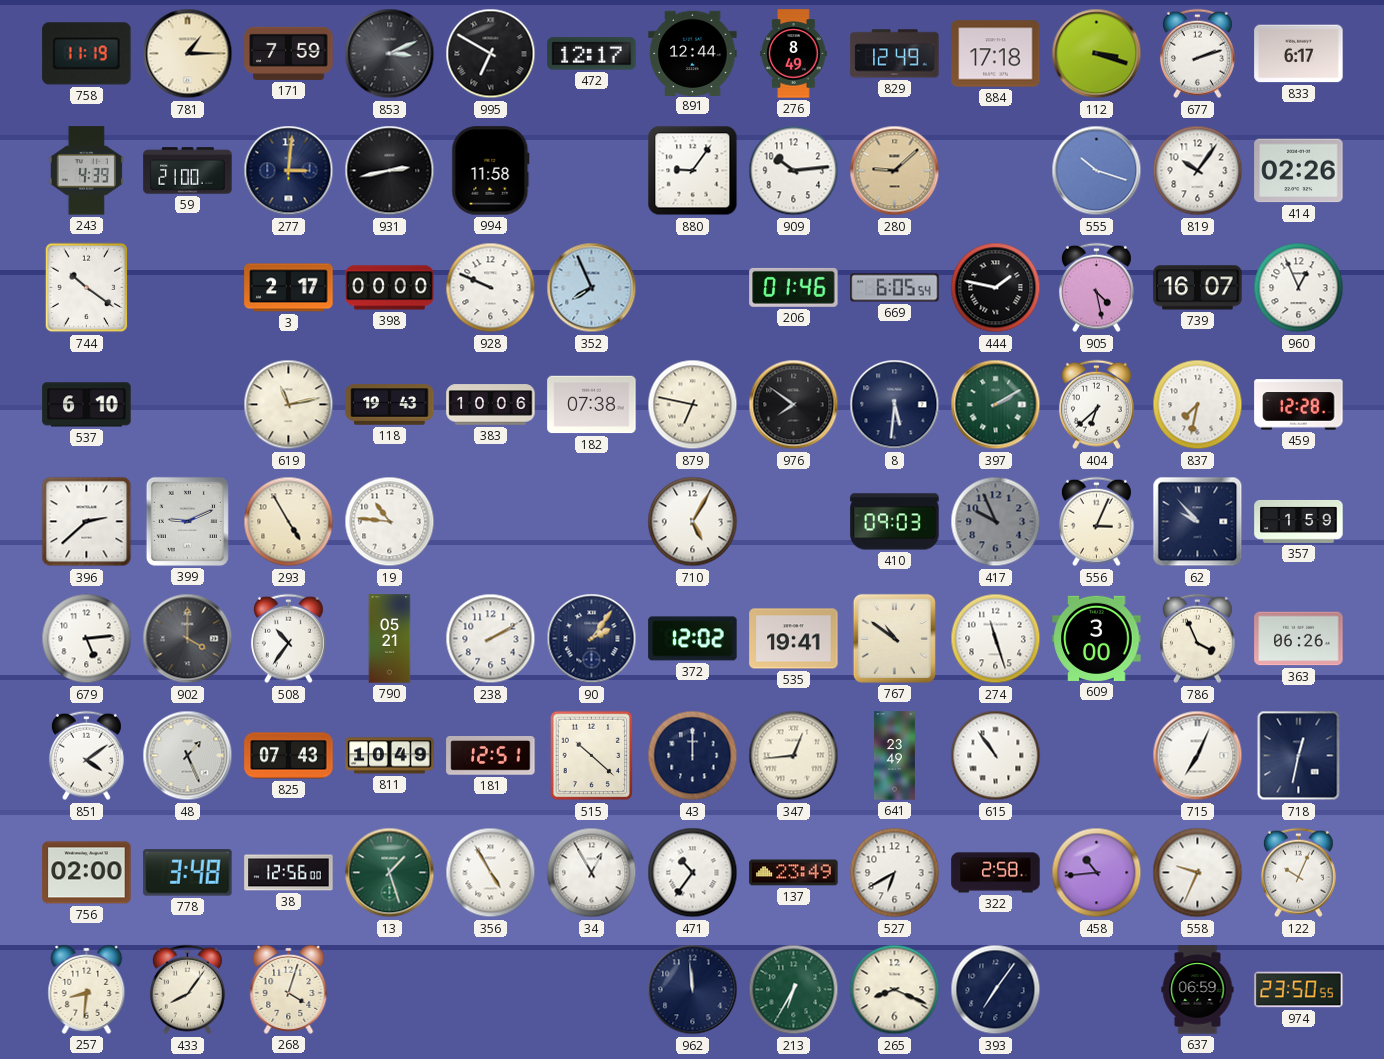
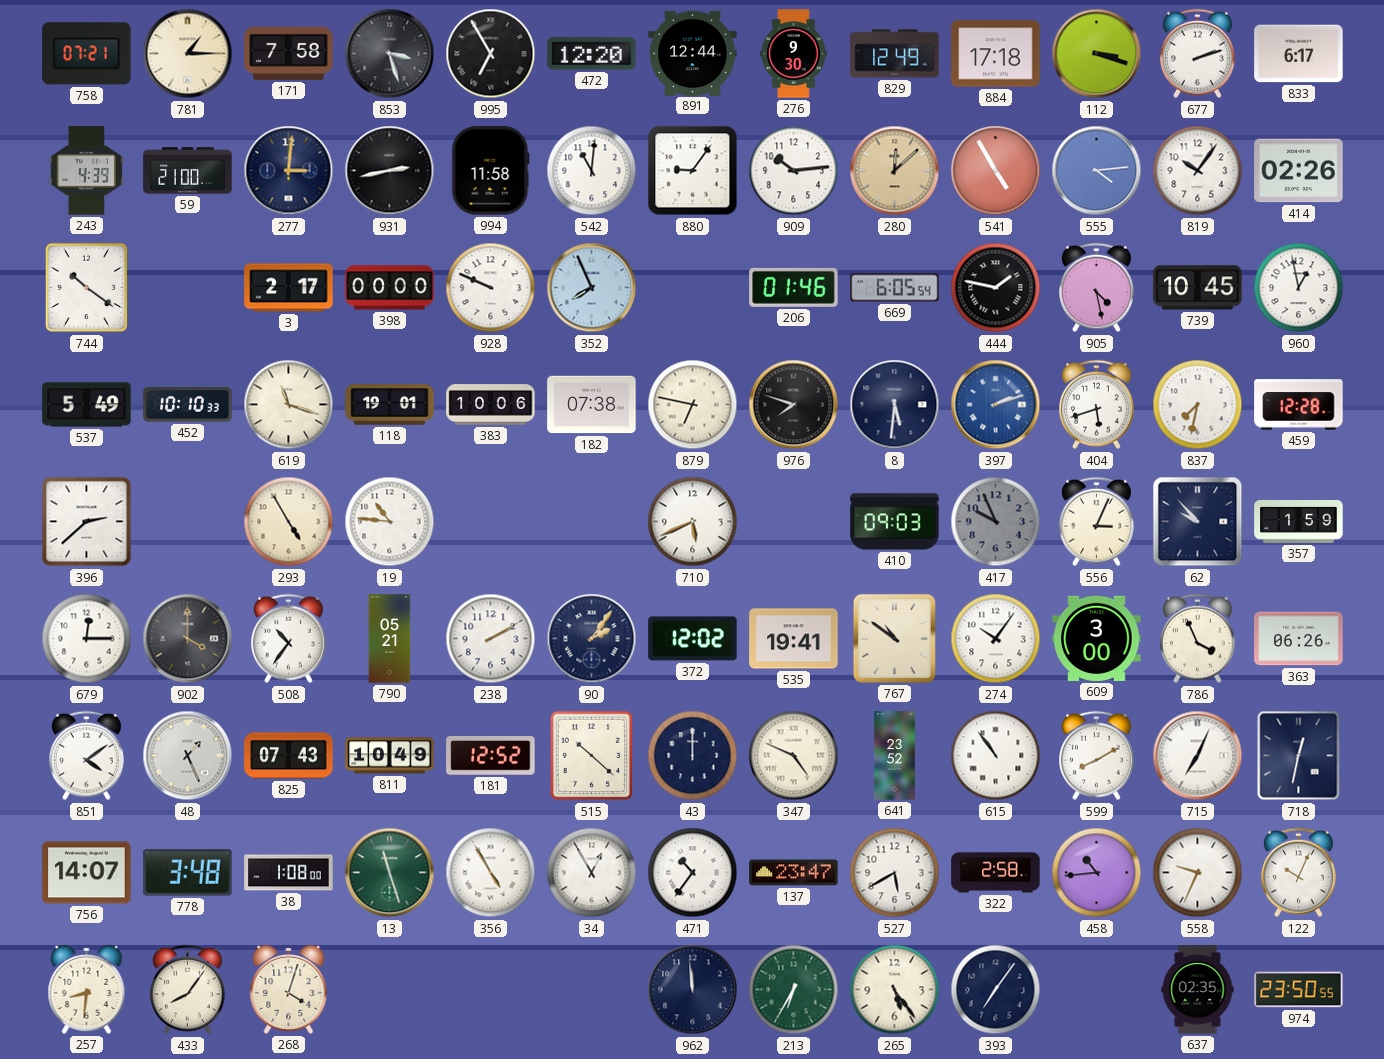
758: 11:19 -> 07:21
171: 7:59 -> 7:58
853: 3:11 -> 3:27
995: 6:50 -> 6:55
472: 12:17 -> 12:20
276: 8:49 -> 9:30
542: none -> 11:01
280: 9:08 -> 12:08
541: none -> 4:55
555: 10:18 -> 4:14
739: 16:07 -> 10:45
960: 12:56 -> 12:58
537: 6:10 -> 5:49
452: none -> 10:10
619: 11:13 -> 11:18
118: 19:43 -> 19:01
976: 7:51 -> 7:48
397: 2:10 -> 2:12
397 dial: green -> blue
404: 6:38 -> 5:42
399: 9:11 -> none
710: 5:05 -> 5:41
679: 5:14 -> 12:15
274: 11:27 -> 10:06
181: 12:51 -> 12:52
347: 12:44 -> 4:49
641: 23:49 -> 23:52
599: none -> 8:10
756: 02:00 -> 14:07
38: 12:56 -> 1:08
13: 1:27 -> 11:27
137: 23:49 -> 23:47
527: 6:40 -> 5:40
265: 8:19 -> 5:24
637: 06:59 -> 02:35
